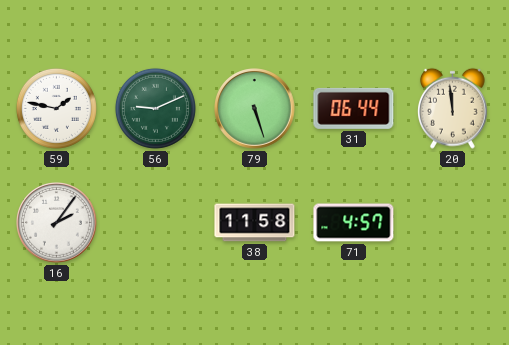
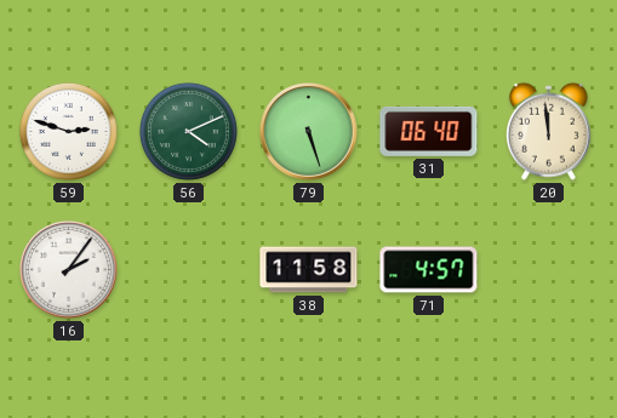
59: 1:47 -> 2:48
56: 9:11 -> 4:11
31: 06:44 -> 06:40
